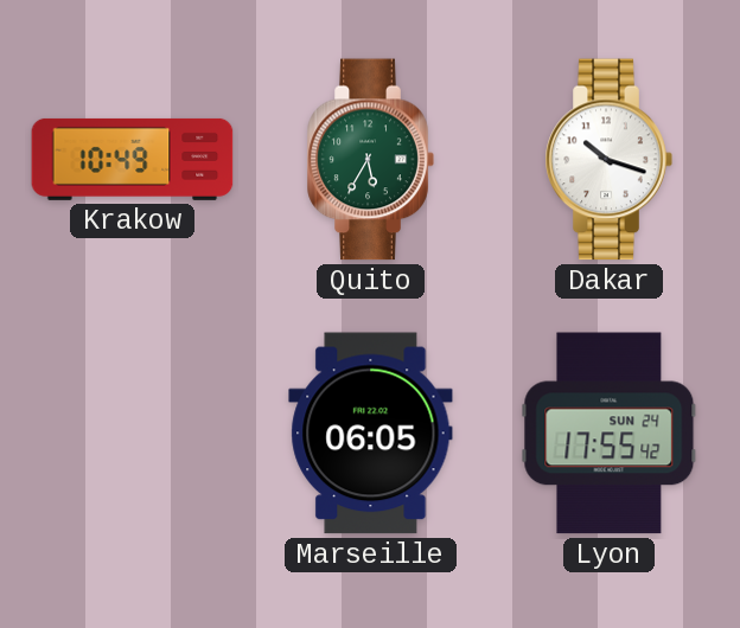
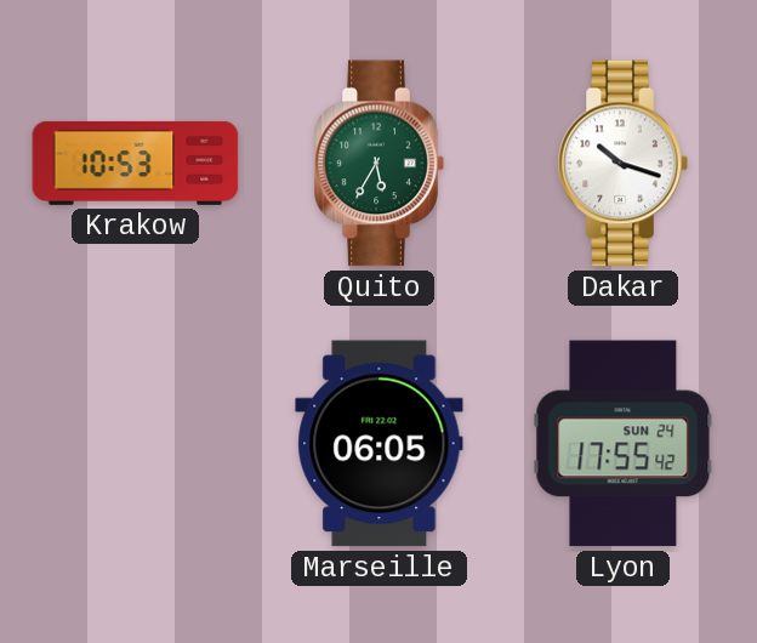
Krakow: 10:49 -> 10:53
